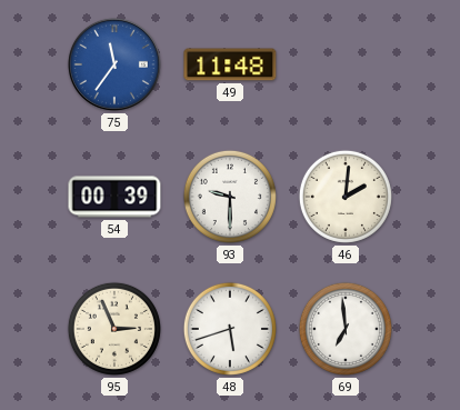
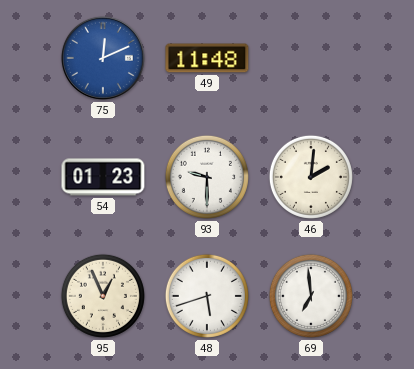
75: 11:36 -> 12:11
54: 00:39 -> 01:23
95: 2:56 -> 12:56
